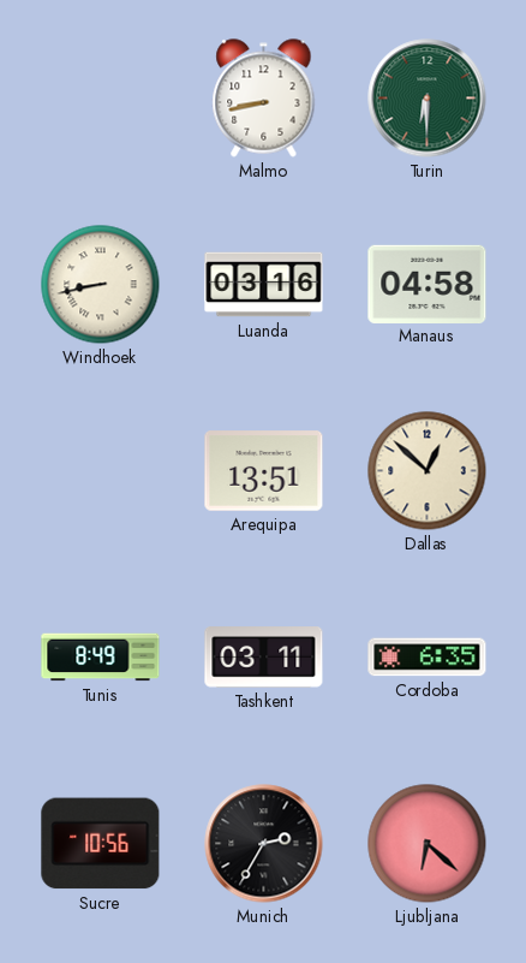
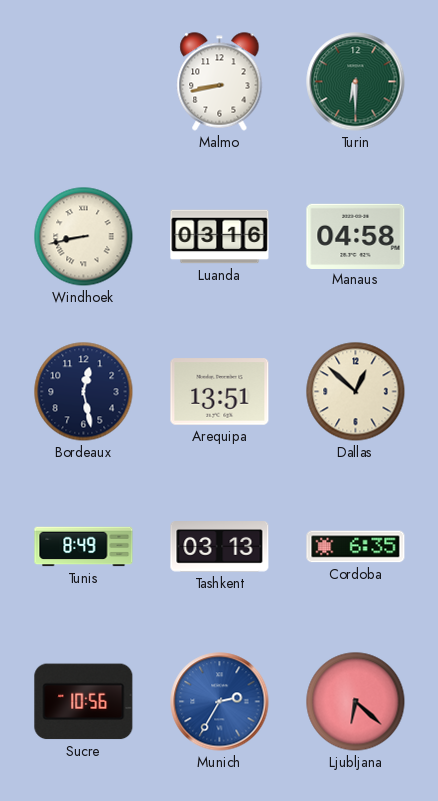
Bordeaux: none -> 12:28
Tashkent: 03:11 -> 03:13
Munich dial: black -> blue
